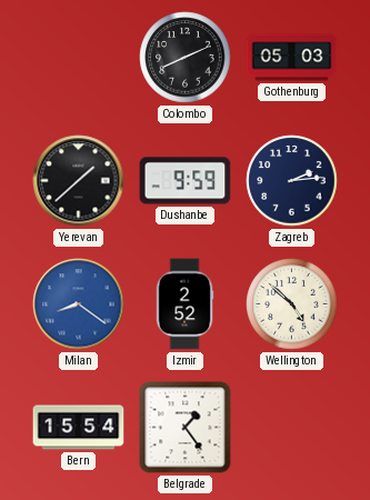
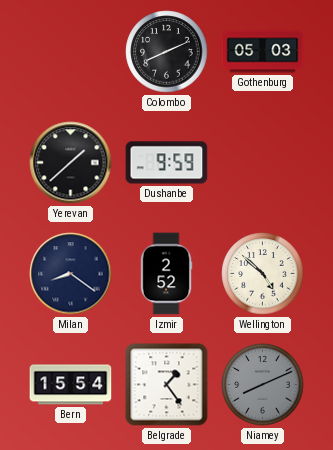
Zagreb: 2:14 -> none
Milan dial: blue -> navy
Niamey: none -> 8:11
